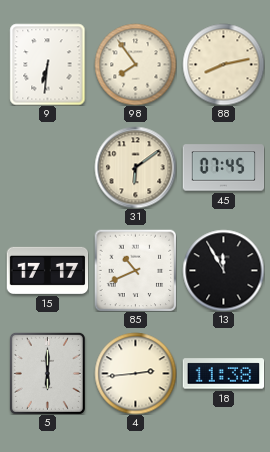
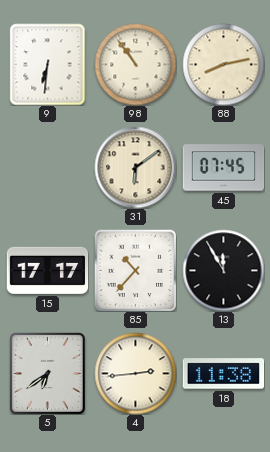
98: 7:54 -> 10:54
85: 10:41 -> 10:37
5: 6:00 -> 6:39
